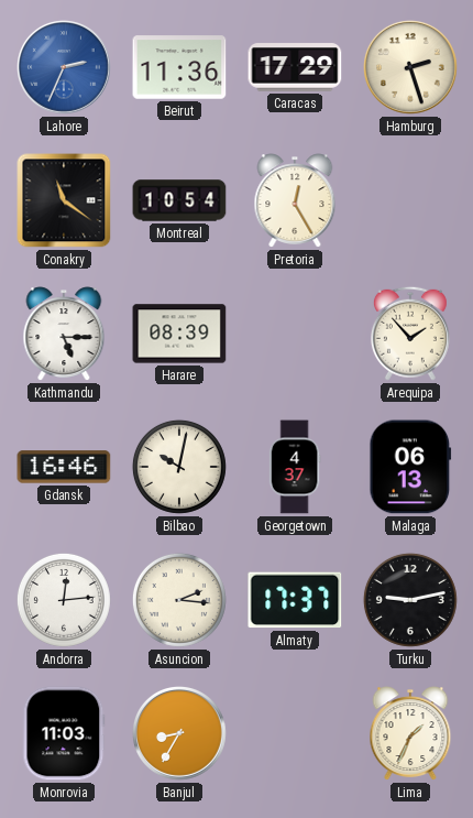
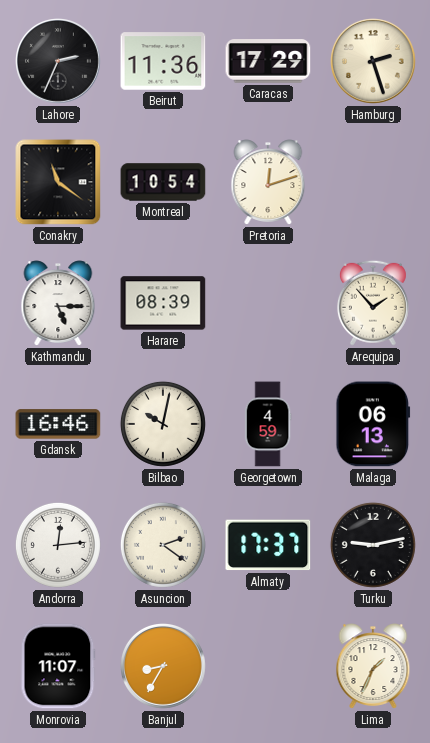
Lahore dial: blue -> black
Pretoria: 12:25 -> 12:12
Georgetown: 4:37 -> 4:59
Asuncion: 2:16 -> 2:21
Monrovia: 11:03 -> 11:07
